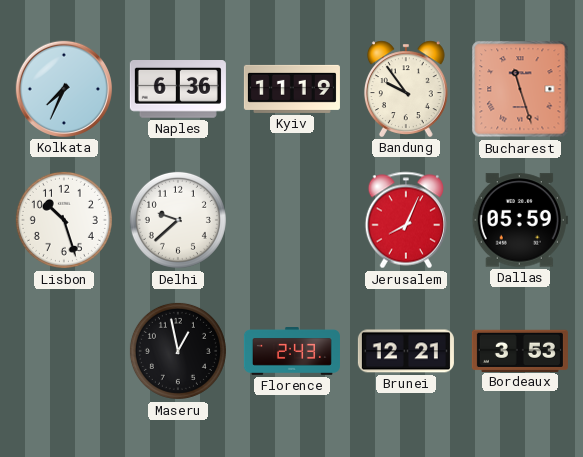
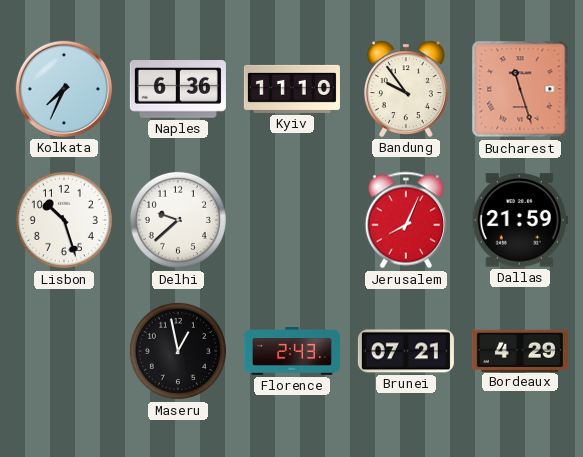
Kyiv: 11:19 -> 11:10
Dallas: 05:59 -> 21:59
Brunei: 12:21 -> 07:21
Bordeaux: 3:53 -> 4:29
